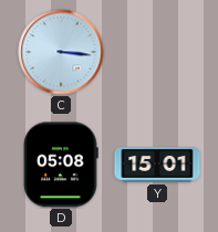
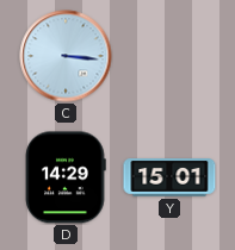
D: 05:08 -> 14:29
